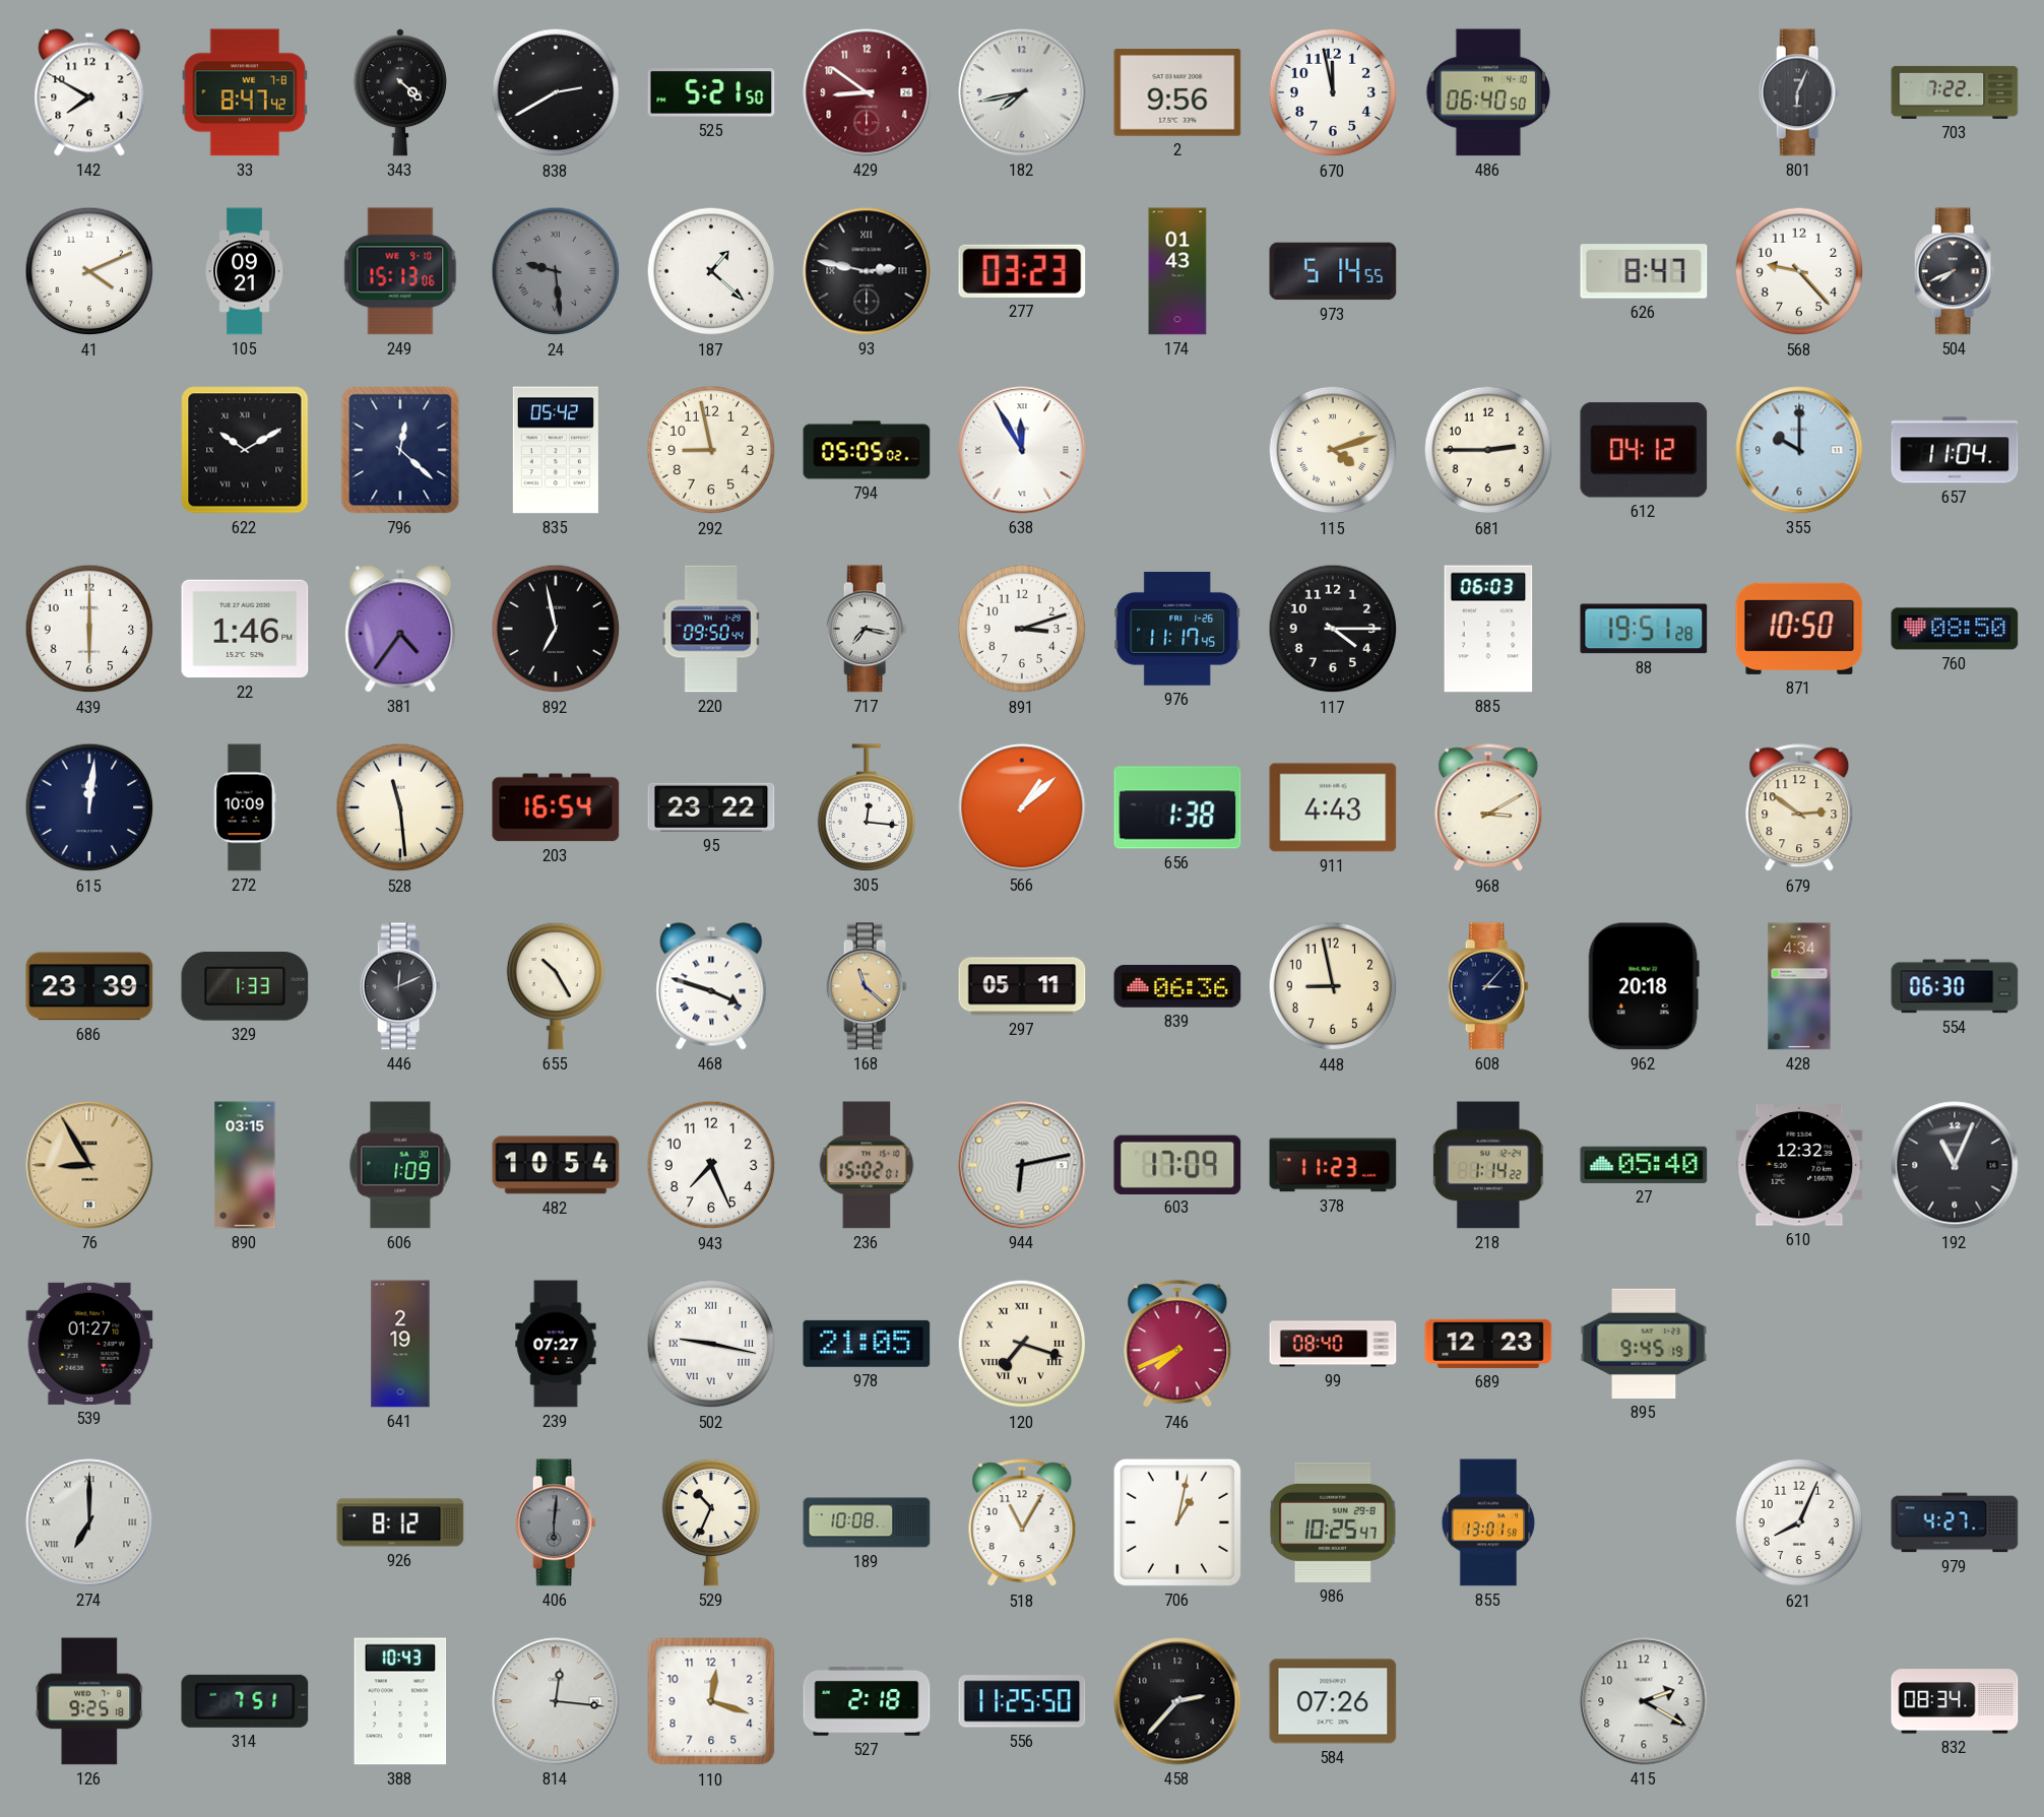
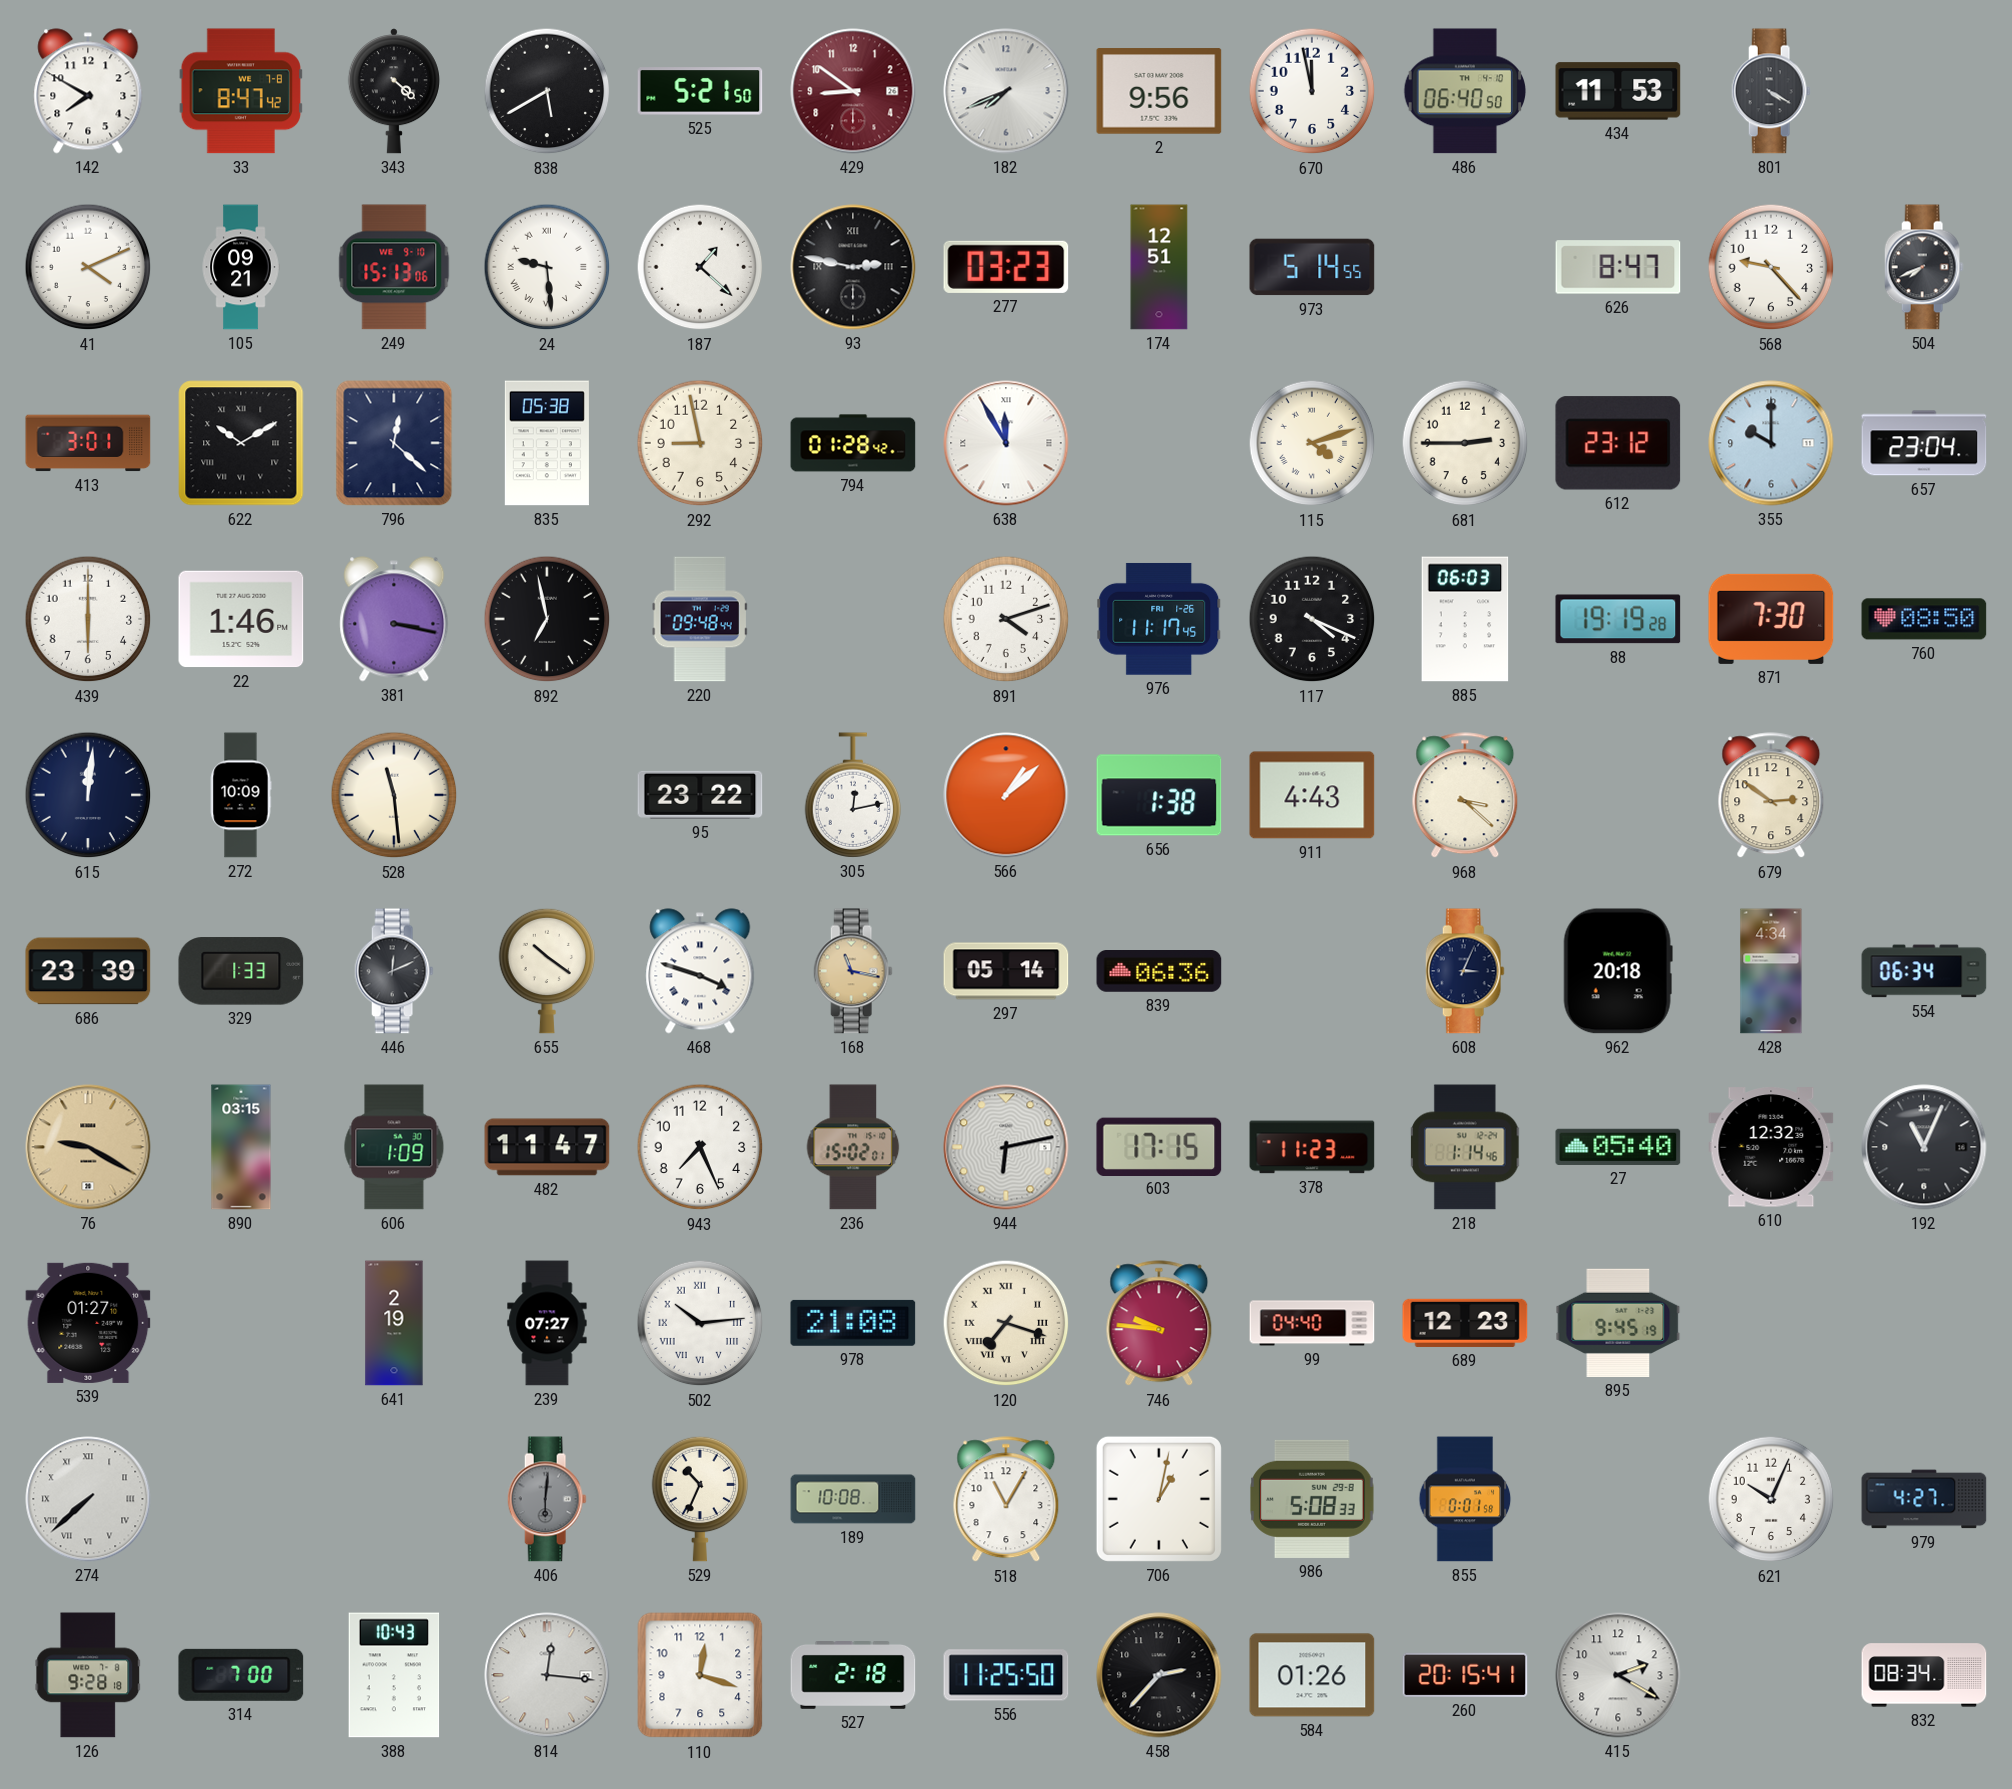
838: 2:40 -> 5:40
182: 7:43 -> 7:41
434: none -> 11:53
801: 6:04 -> 4:20
703: 7:22 -> none
24 dial: grey -> white
174: 01:43 -> 12:51
413: none -> 3:01
835: 05:42 -> 05:38
794: 05:05 -> 01:28
612: 04:12 -> 23:12
657: 11:04 -> 23:04
381: 4:36 -> 3:17
220: 09:50 -> 09:48
717: 7:17 -> none
891: 3:12 -> 4:12
117: 4:15 -> 4:19
88: 19:51 -> 19:19
871: 10:50 -> 7:30
203: 16:54 -> none
305: 12:16 -> 12:13
968: 3:10 -> 3:22
655: 10:25 -> 10:21
168: 11:22 -> 11:17
297: 05:11 -> 05:14
448: 8:58 -> none
608: 3:07 -> 3:04
554: 06:30 -> 06:34
76: 8:55 -> 9:20
482: 10:54 -> 11:47
603: 17:09 -> 17:15
218: 1:14:22 -> 1:14:46
502: 9:17 -> 10:14
978: 21:05 -> 21:08
746: 7:41 -> 9:46
99: 08:40 -> 04:40
274: 7:00 -> 7:38
926: 8:12 -> none
986: 10:25 -> 5:08
855: 13:01 -> 0:01
621: 8:04 -> 10:04
126: 9:25 -> 9:28
314: 7:51 -> 7:00
584: 07:26 -> 01:26
260: none -> 20:15
